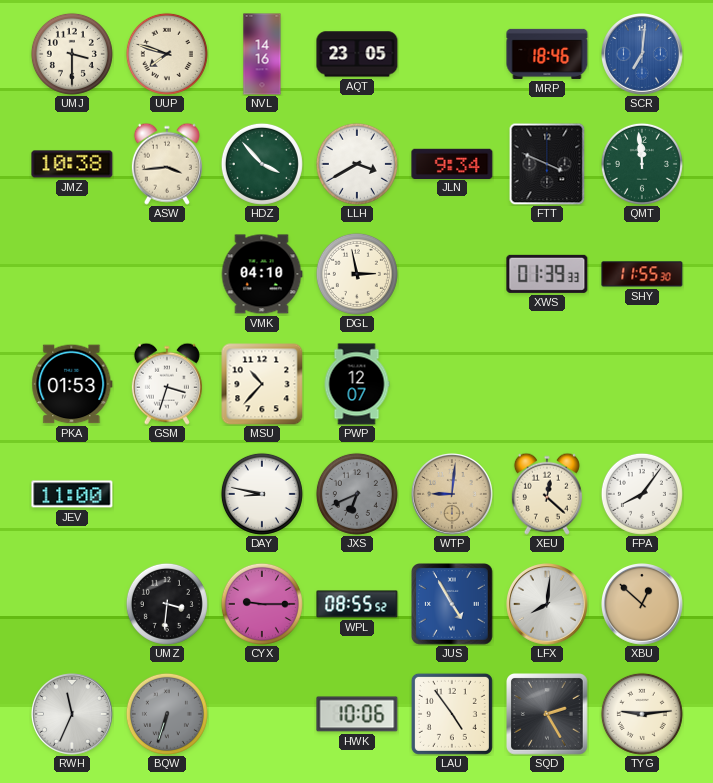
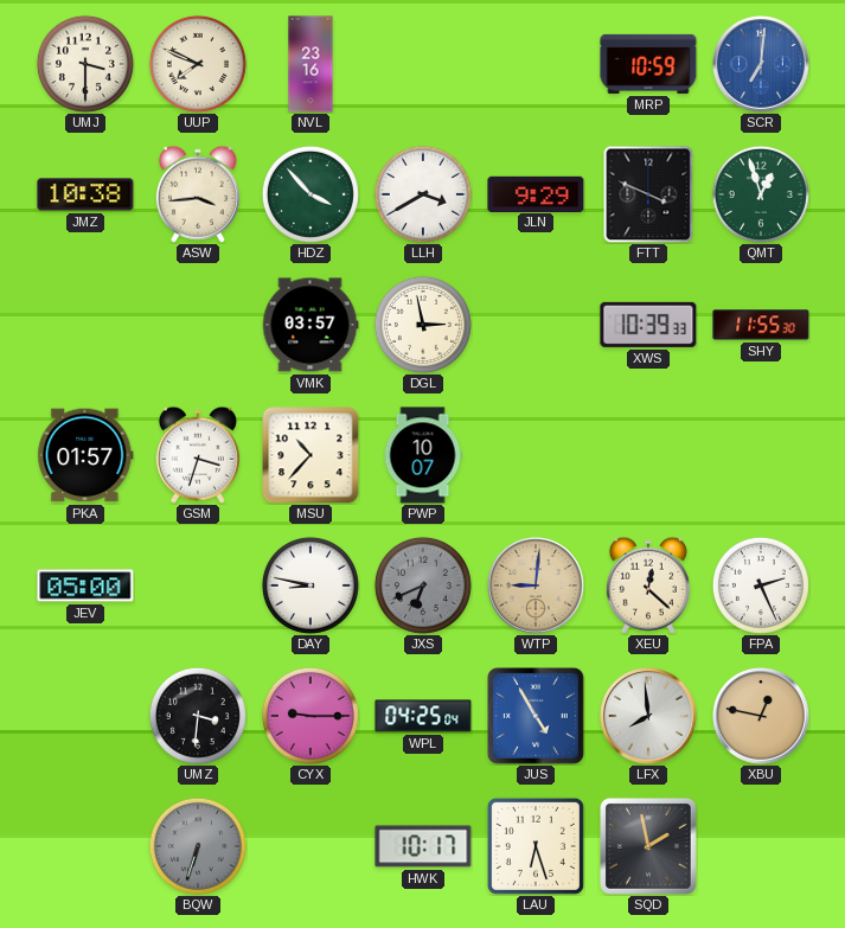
UUP: 7:48 -> 7:49
NVL: 14:16 -> 23:16
AQT: 23:05 -> none
MRP: 18:46 -> 10:59
JLN: 9:34 -> 9:29
QMT: 11:59 -> 12:57
VMK: 04:10 -> 03:57
XWS: 01:39 -> 10:39
PKA: 01:53 -> 01:57
PWP: 12:07 -> 10:07
JEV: 11:00 -> 05:00
FPA: 8:06 -> 2:26
WPL: 08:55 -> 04:25
LFX: 8:01 -> 7:59
XBU: 12:52 -> 12:47
RWH: 11:34 -> none
HWK: 10:06 -> 10:17
LAU: 4:54 -> 6:27
SQD: 2:25 -> 1:58
TYG: 9:14 -> none
